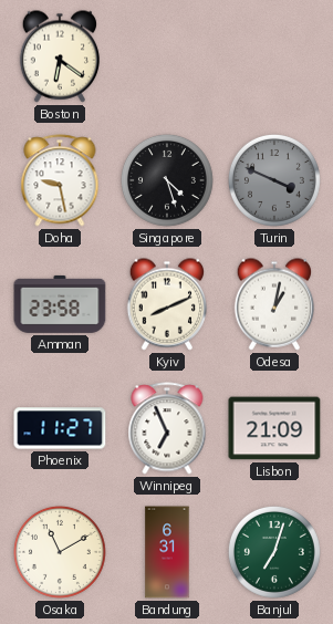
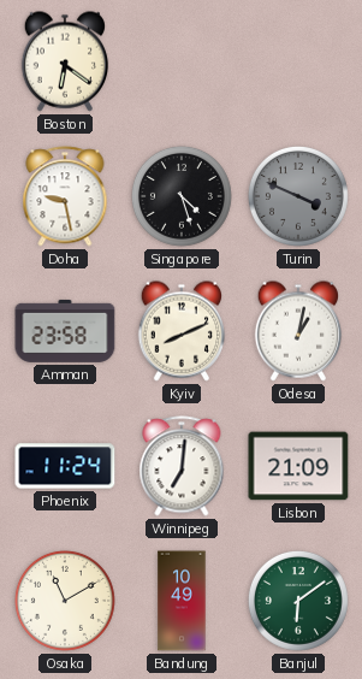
Phoenix: 11:27 -> 11:24
Winnipeg: 6:56 -> 7:01
Bandung: 6:31 -> 10:49
Banjul: 7:03 -> 6:09
